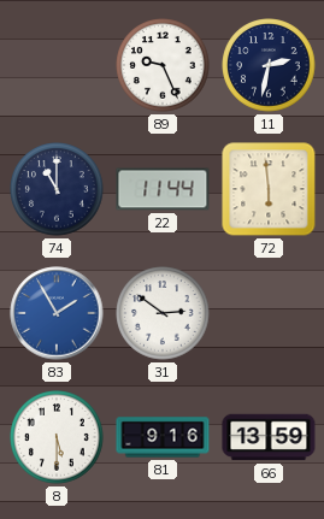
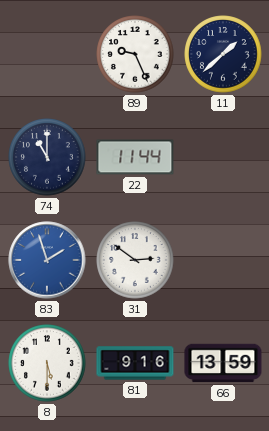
11: 2:32 -> 1:38
72: 5:59 -> none
83: 1:55 -> 1:57
